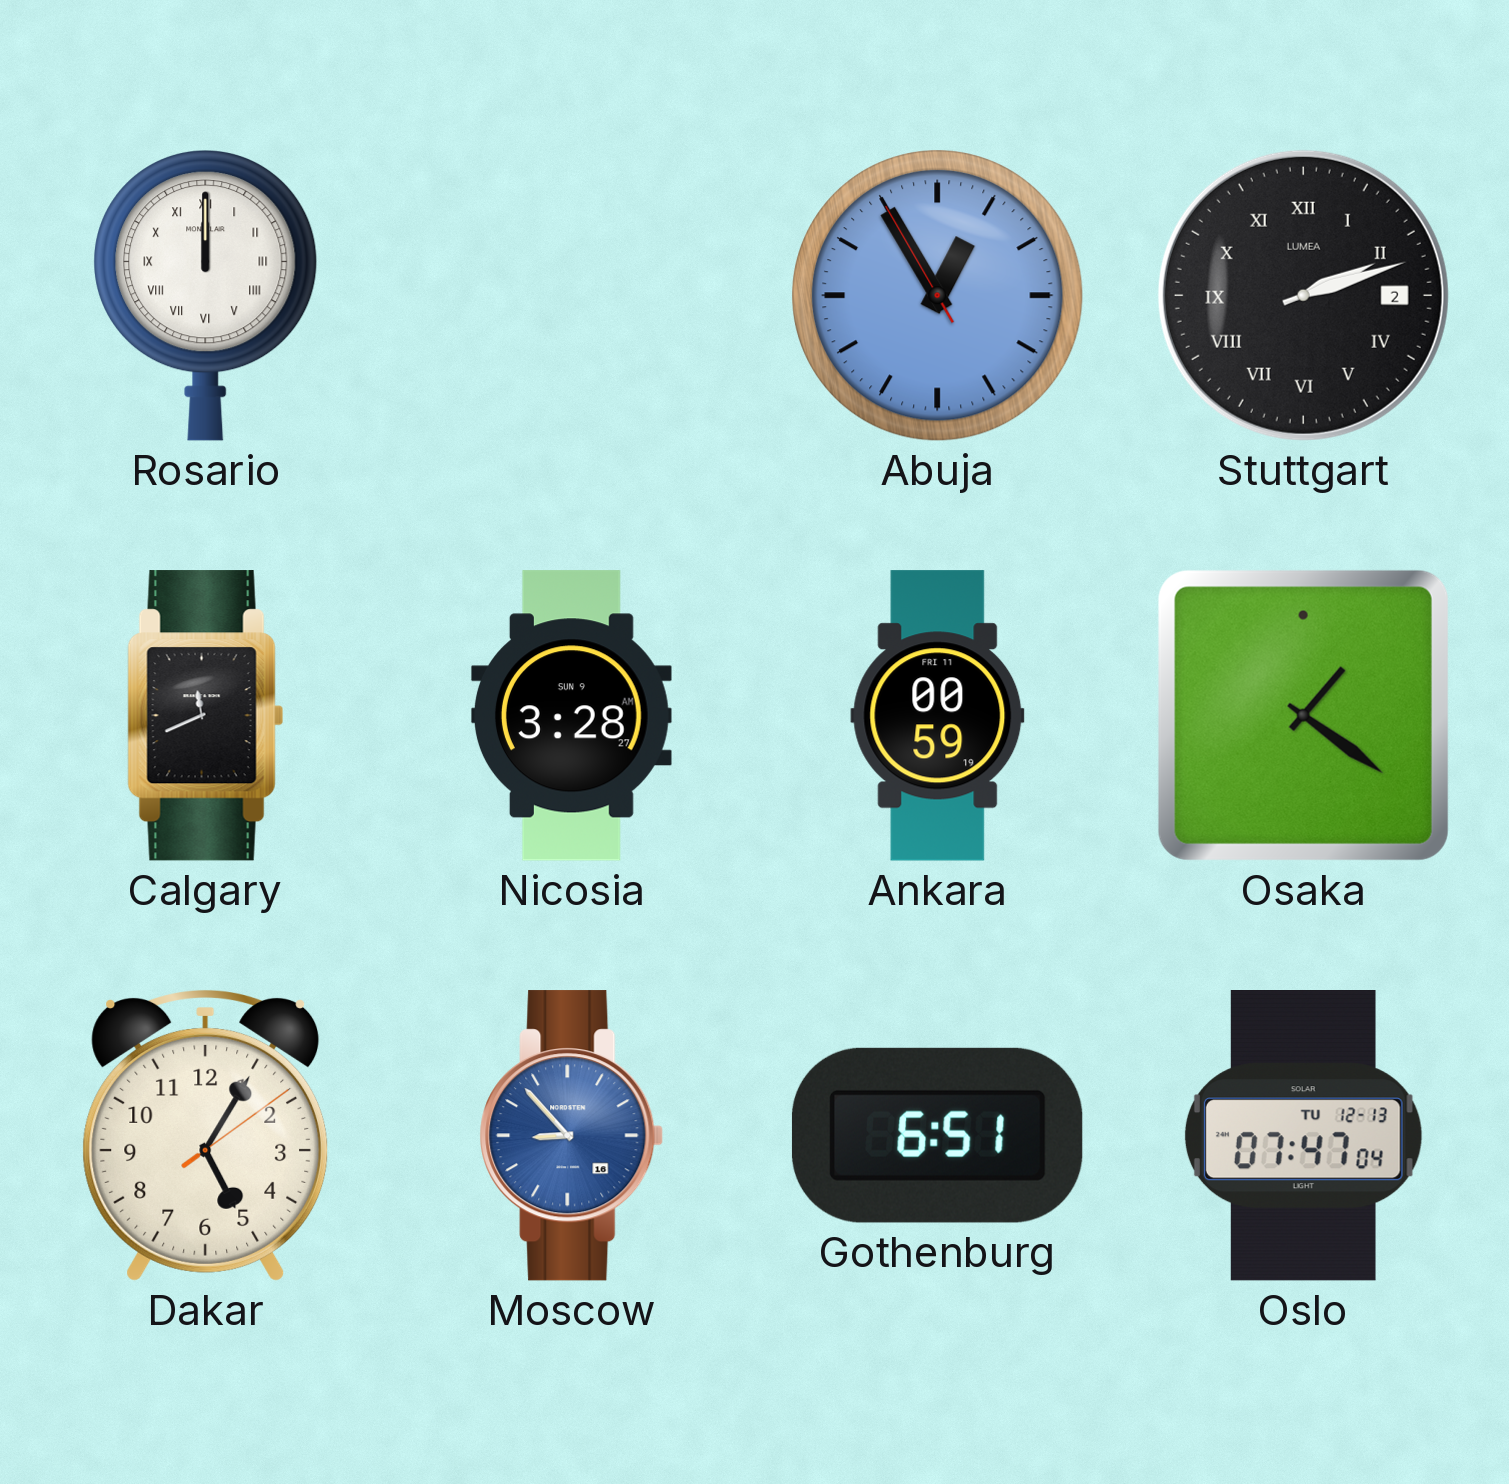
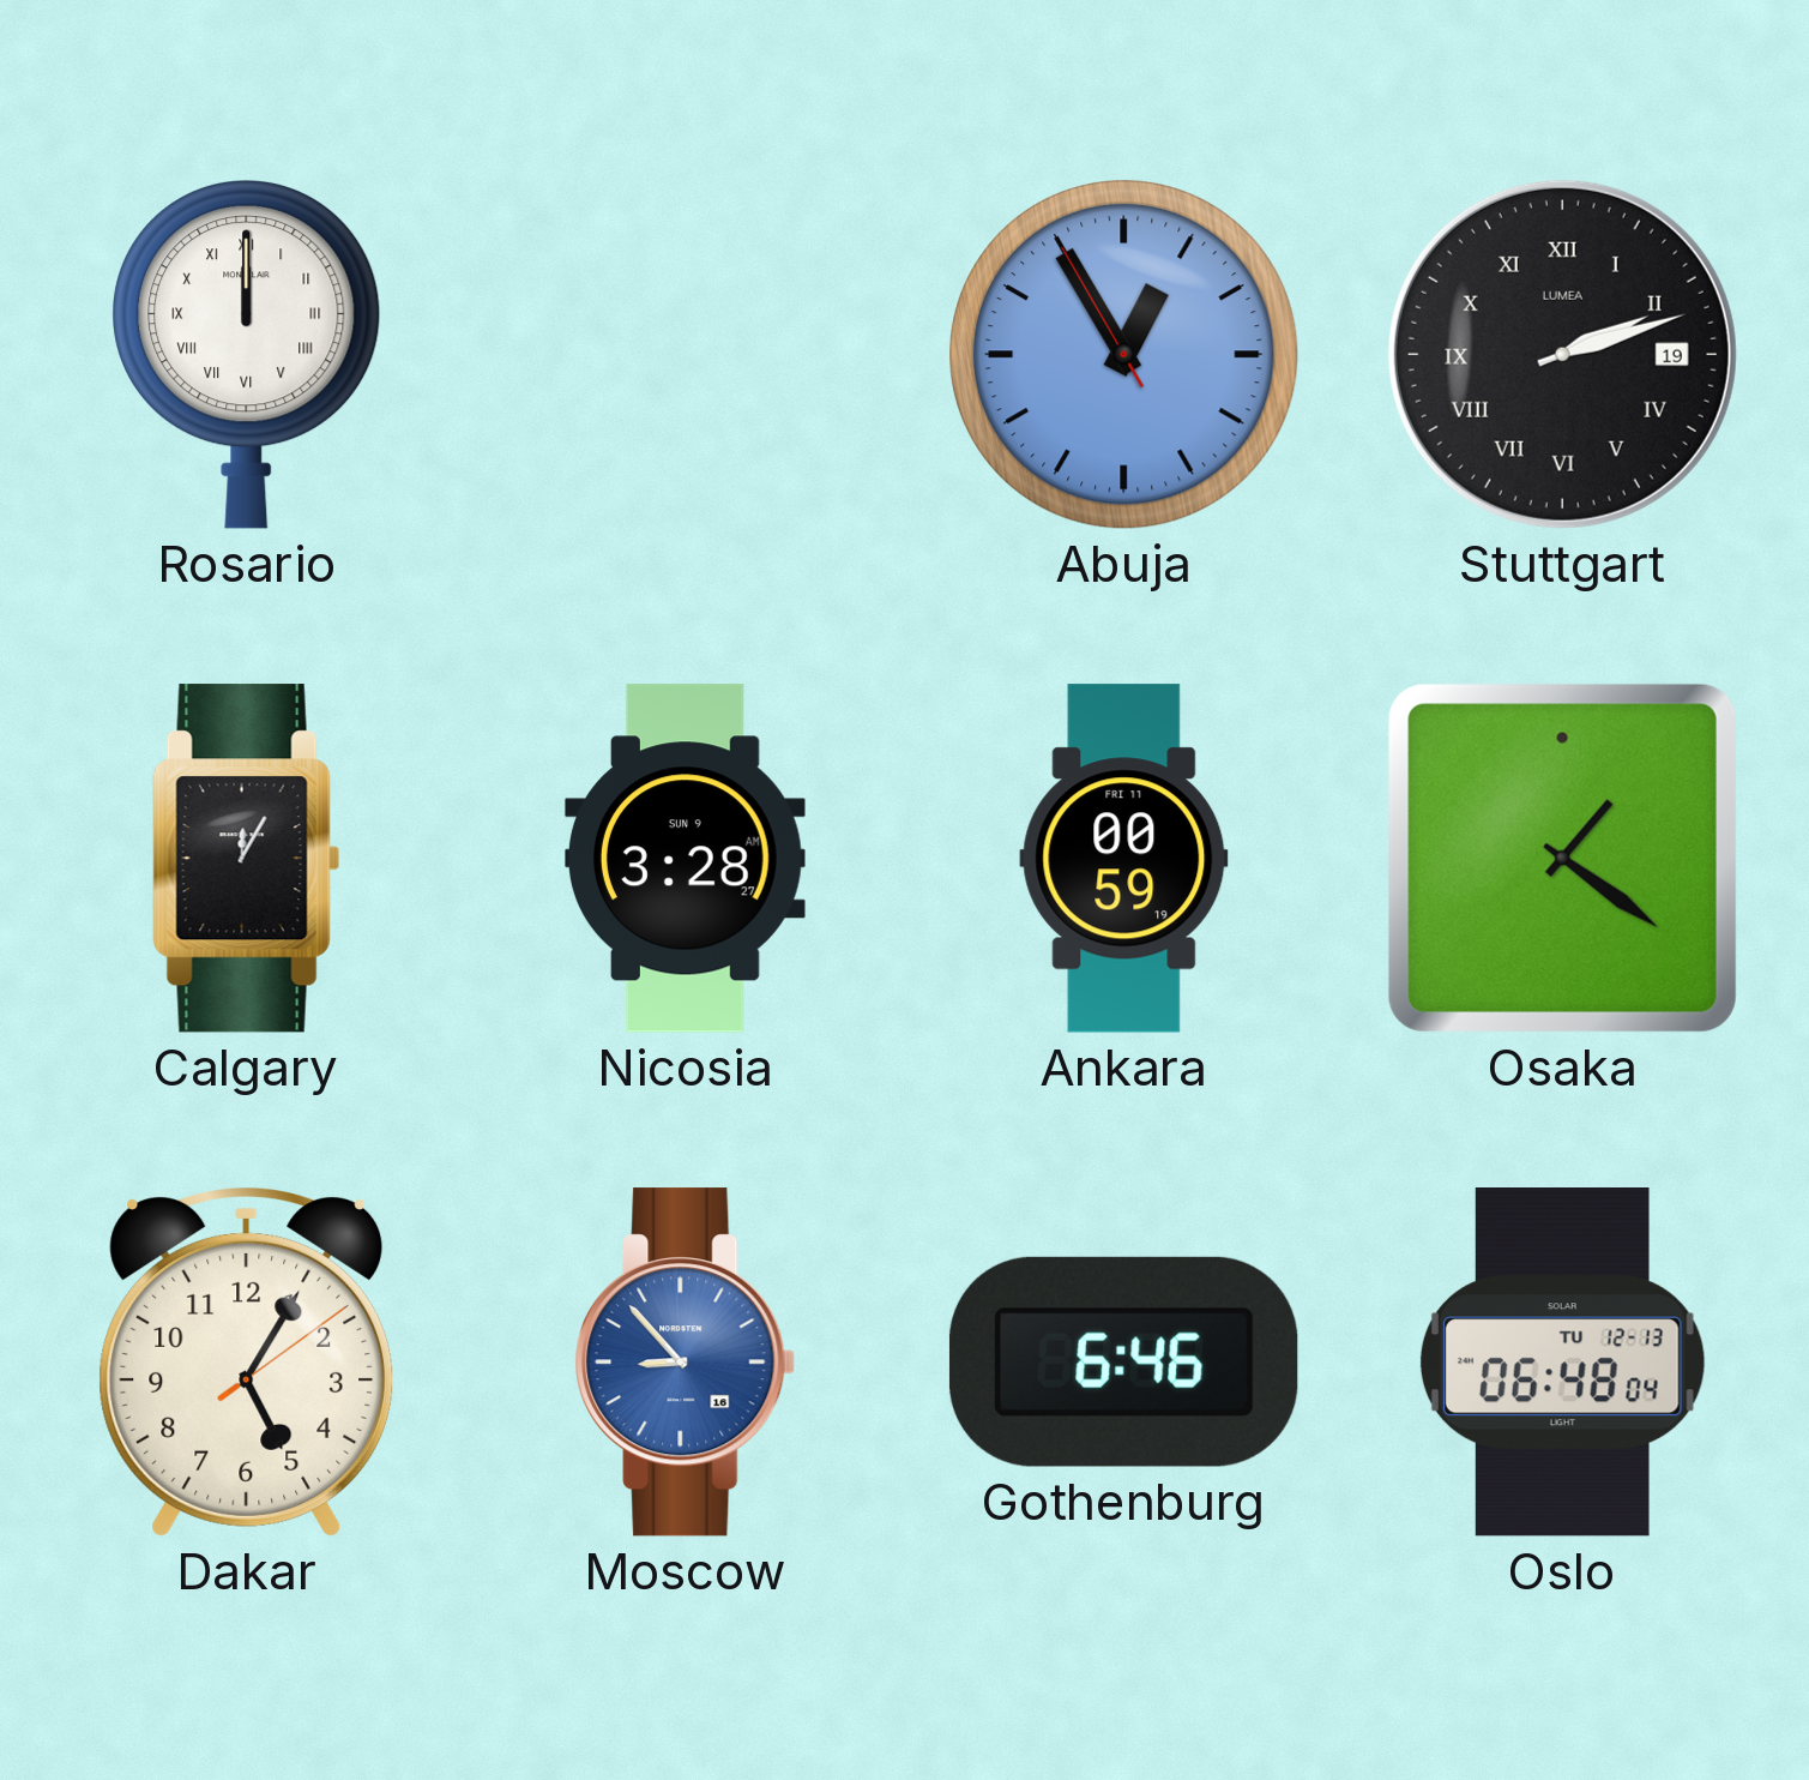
Stuttgart date: 2 -> 19
Calgary: 11:41 -> 12:05
Gothenburg: 6:51 -> 6:46
Oslo: 07:47 -> 06:48
